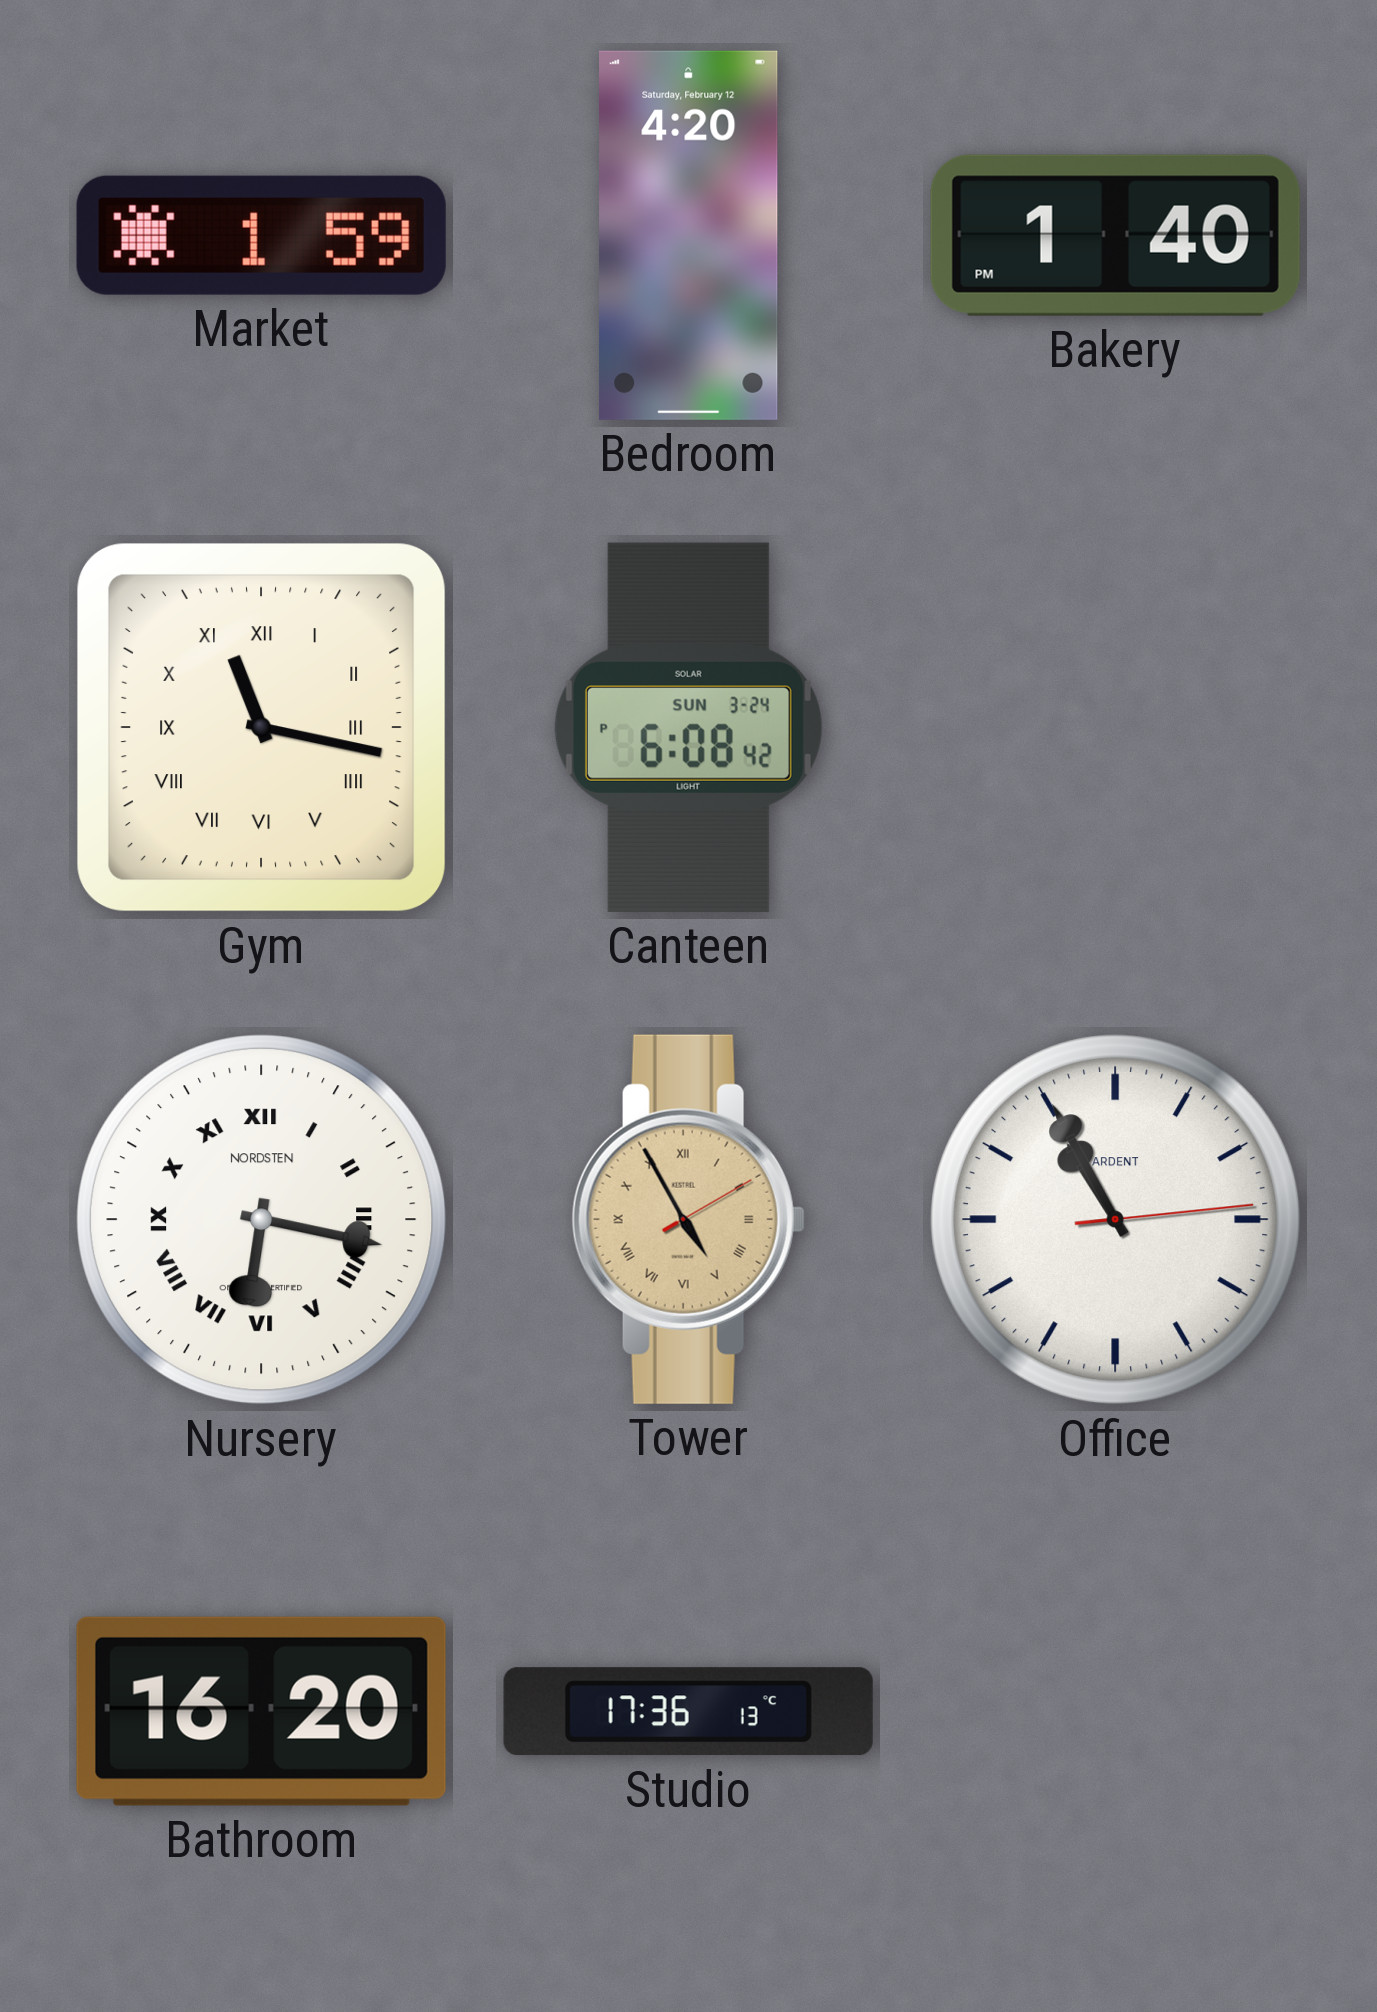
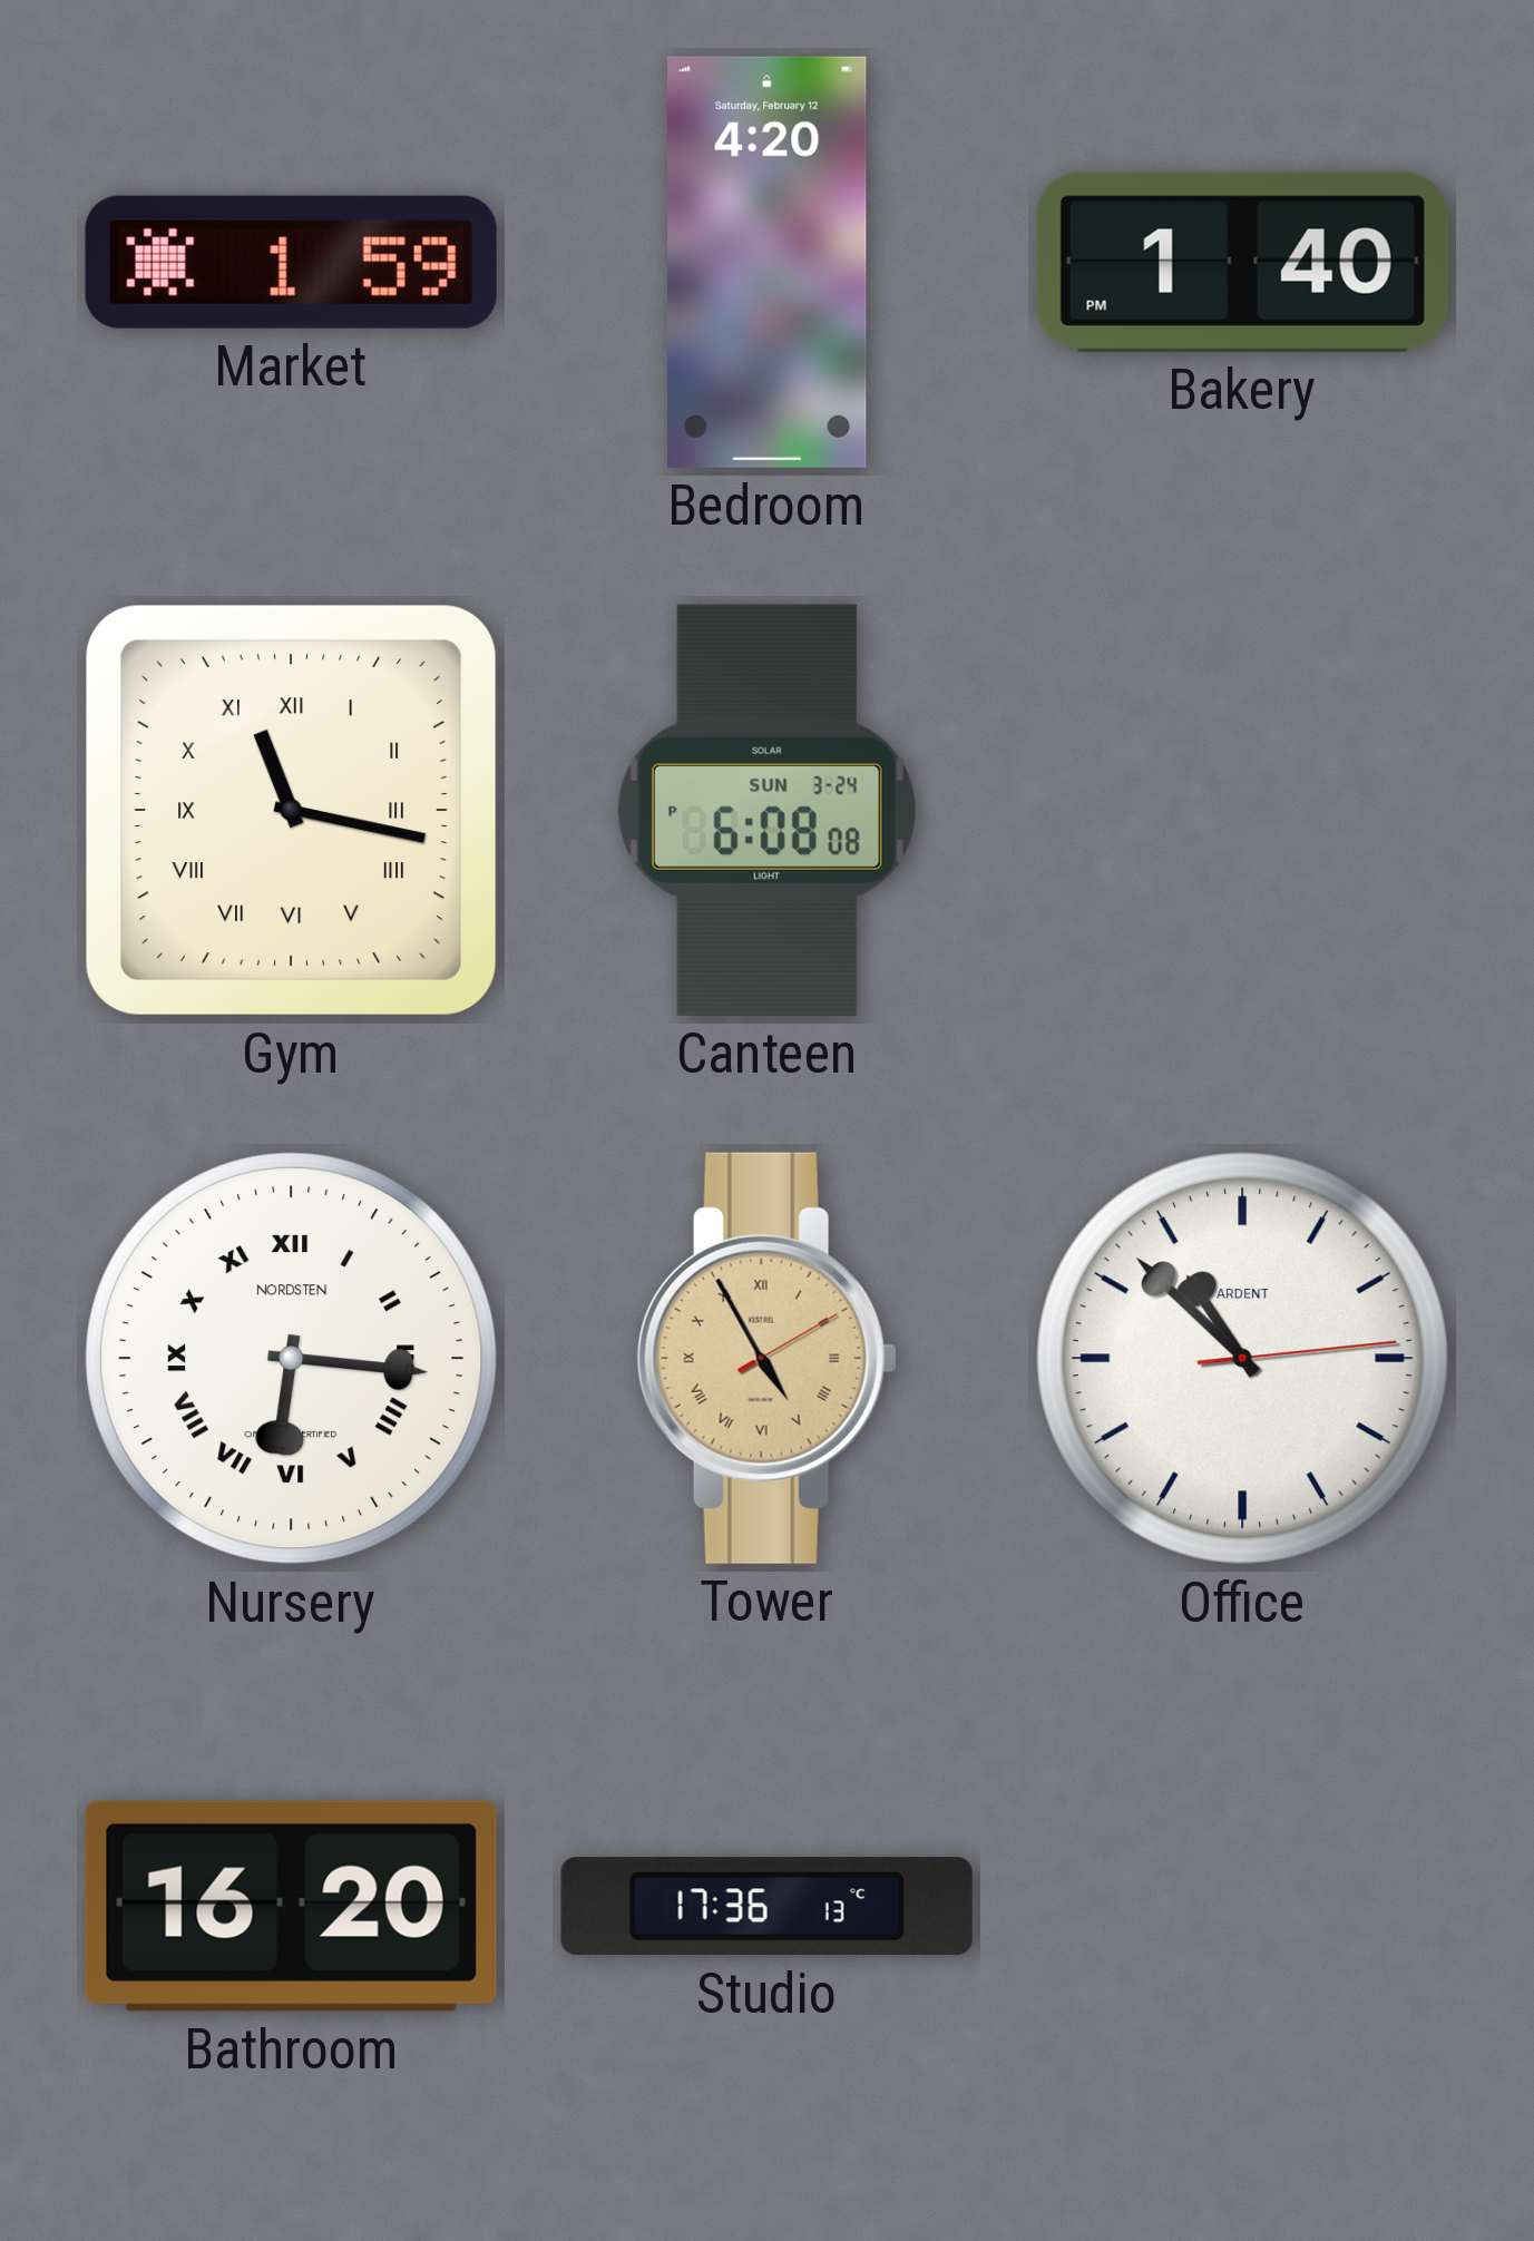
Canteen: 6:08:42 PM -> 6:08:08 PM
Nursery: 6:17 -> 6:16
Office: 10:55 -> 10:52
